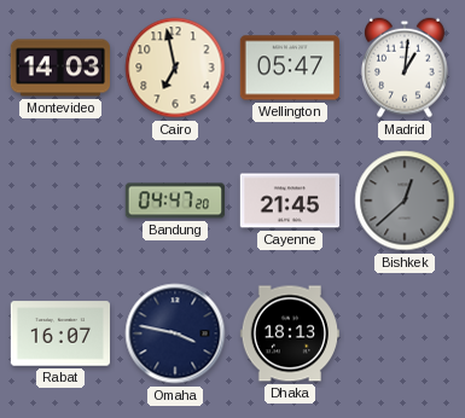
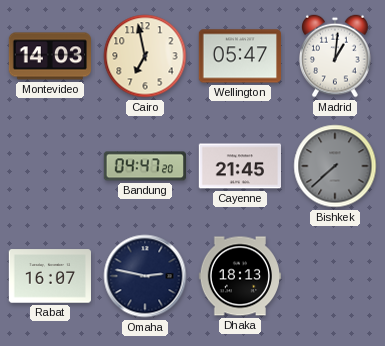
Bishkek: 12:38 -> 7:38
Omaha: 3:47 -> 2:47
